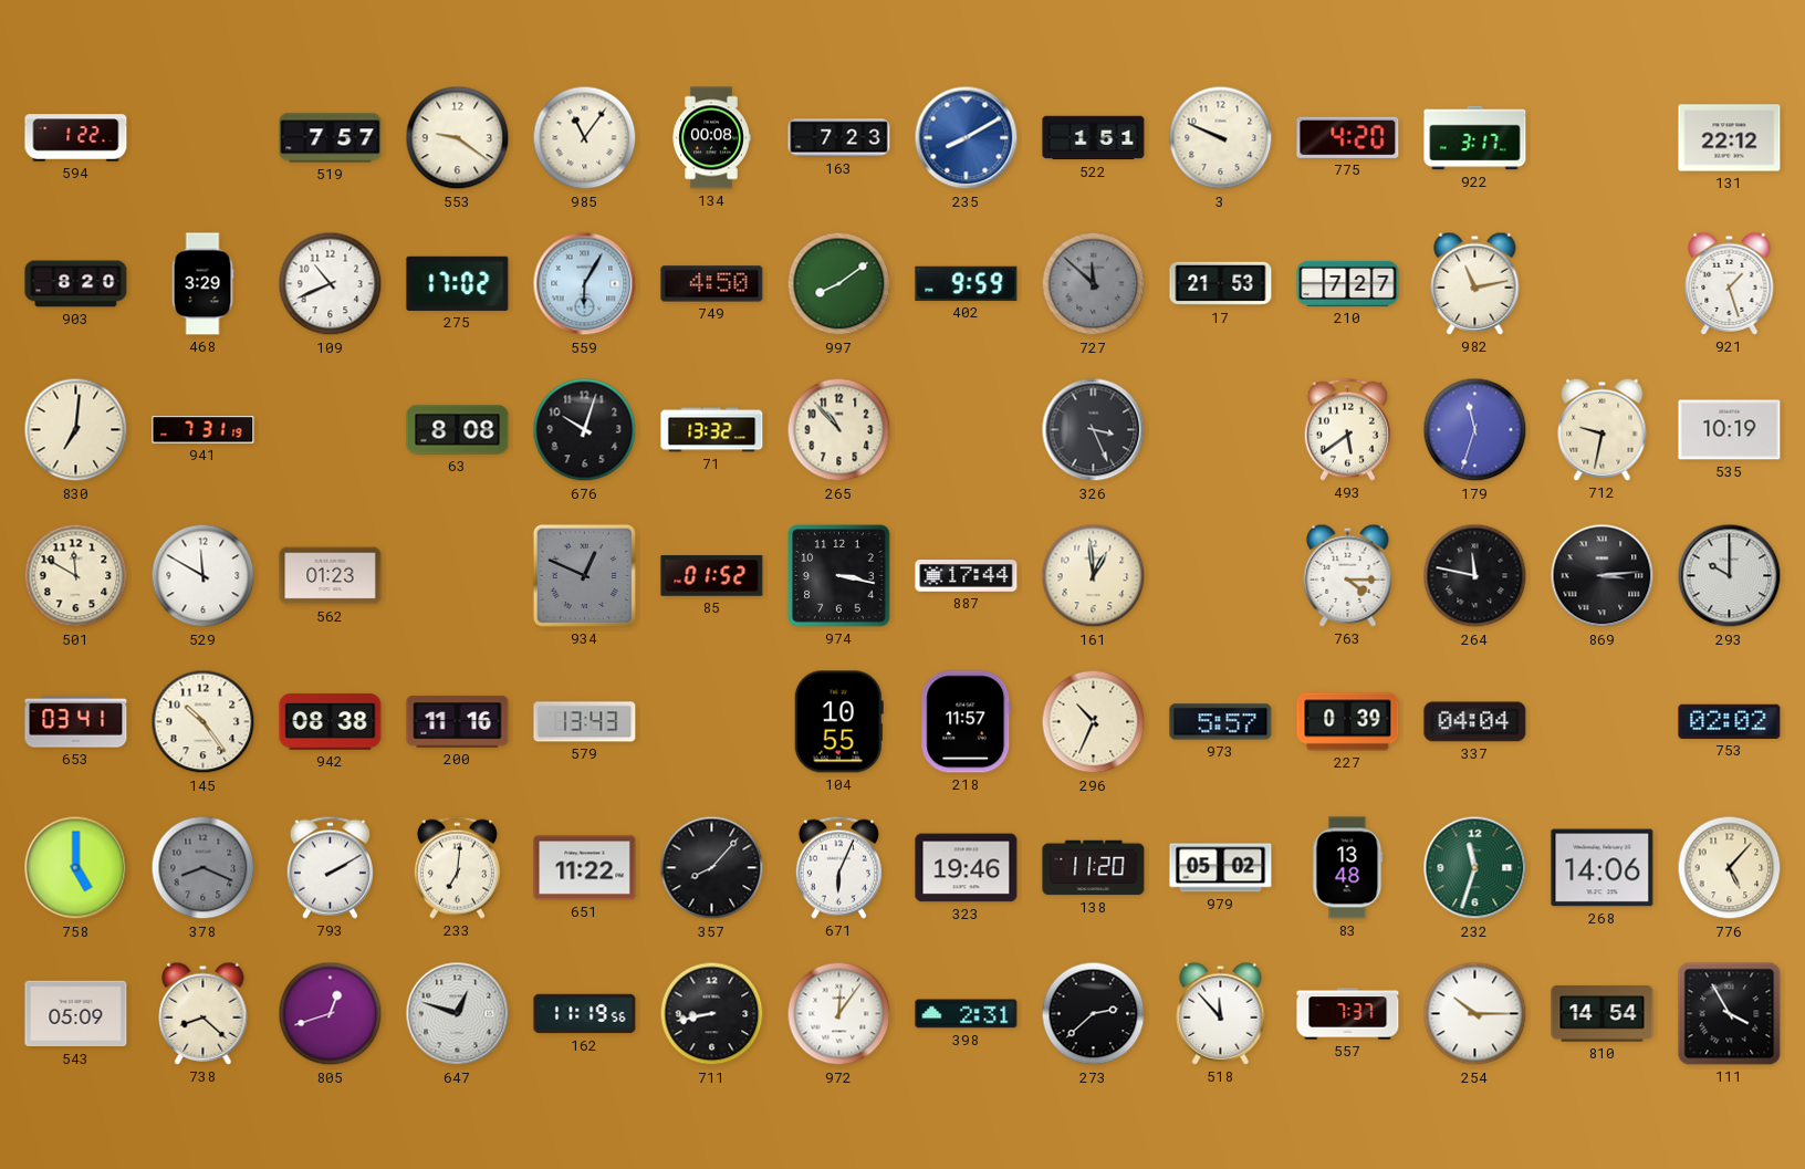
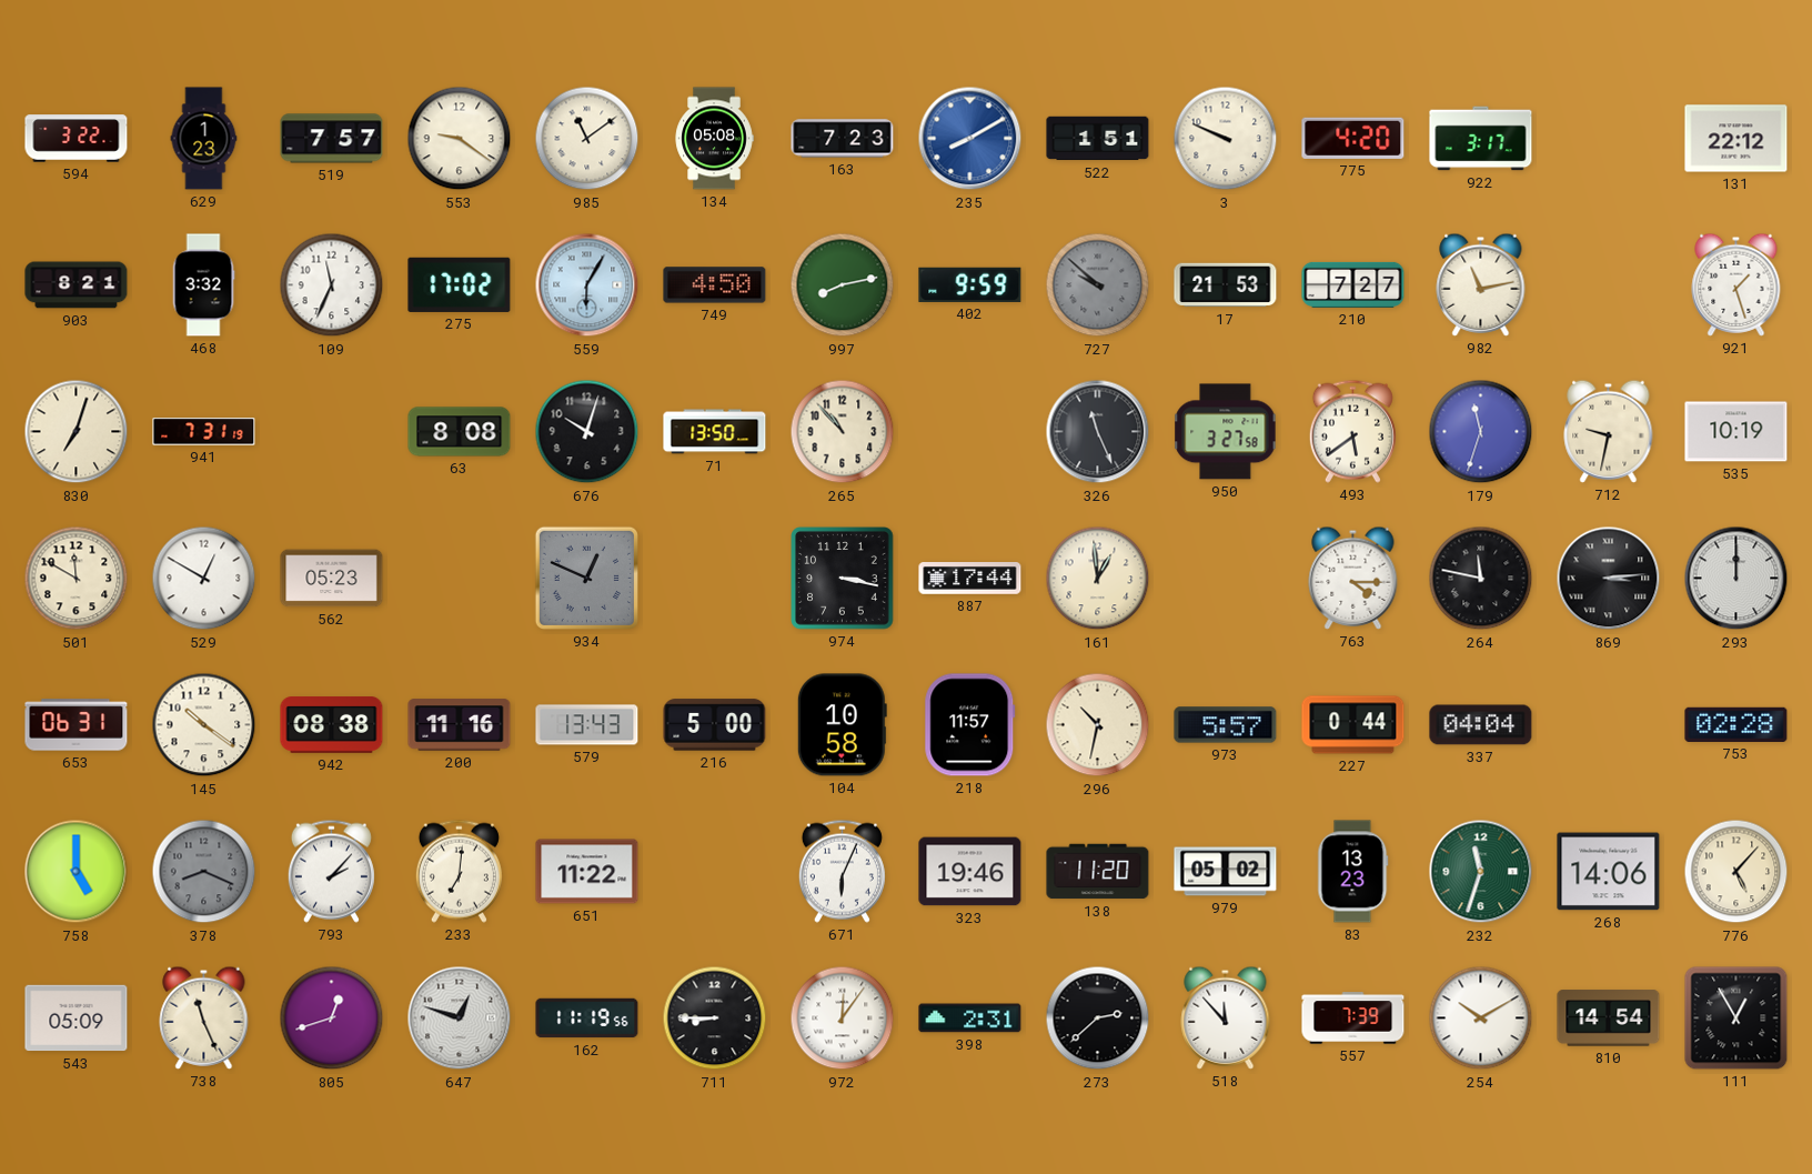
594: 1:22 -> 3:22
629: none -> 1:23
985: 11:06 -> 11:09
134: 00:08 -> 05:08
903: 8:20 -> 8:21
468: 3:29 -> 3:32
109: 10:41 -> 11:34
997: 8:09 -> 8:13
727: 11:52 -> 9:52
830: 7:01 -> 7:03
71: 13:32 -> 13:50
326: 3:26 -> 11:26
950: none -> 3:27
529: 11:50 -> 12:50
562: 01:23 -> 05:23
85: 01:52 -> none
293: 10:00 -> 12:00
653: 03:41 -> 06:31
145: 10:24 -> 10:21
216: none -> 5:00
104: 10:55 -> 10:58
296: 10:34 -> 10:32
227: 0:39 -> 0:44
753: 02:02 -> 02:28
793: 2:10 -> 2:07
357: 8:07 -> none
83: 13:48 -> 13:23
738: 8:22 -> 11:26
711: 8:43 -> 8:45
557: 7:37 -> 7:39
254: 10:15 -> 10:10
111: 3:55 -> 12:55
